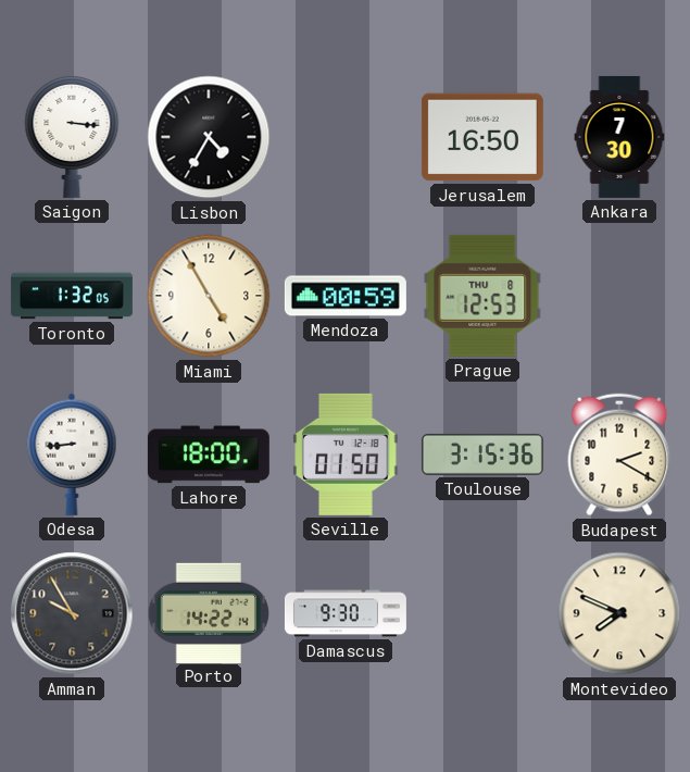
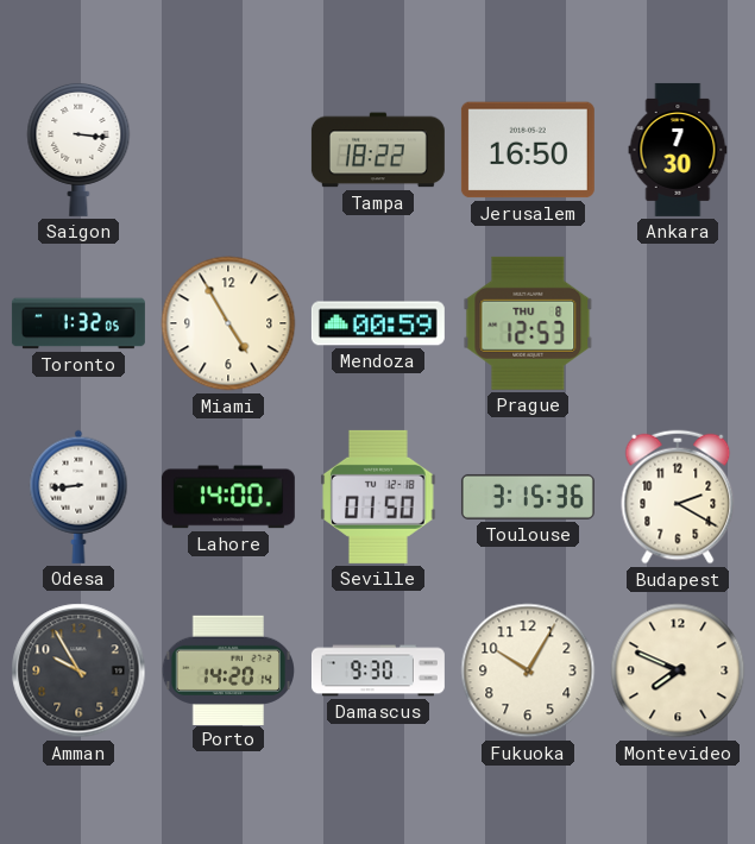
Lisbon: 4:35 -> none
Tampa: none -> 18:22
Lahore: 18:00 -> 14:00
Porto: 14:22 -> 14:20
Fukuoka: none -> 10:05
